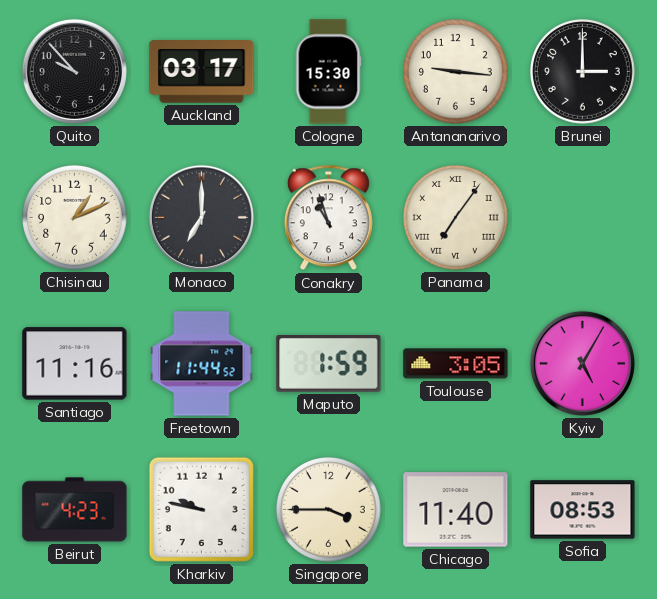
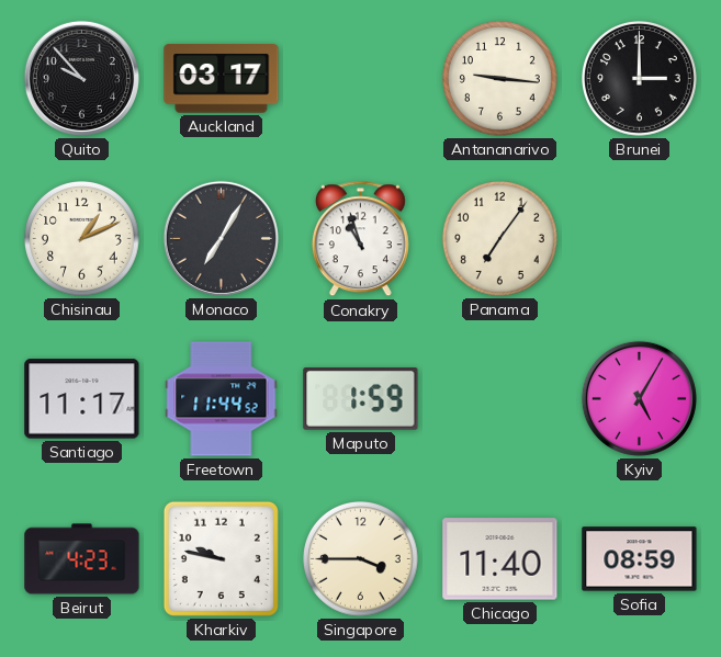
Cologne: 15:30 -> none
Monaco: 7:00 -> 7:05
Panama numerals: Roman -> Arabic
Santiago: 11:16 -> 11:17
Toulouse: 3:05 -> none
Sofia: 08:53 -> 08:59
